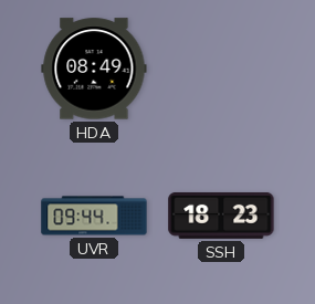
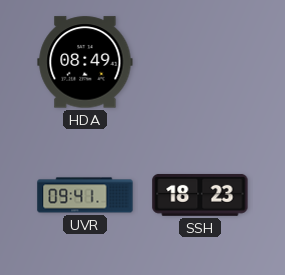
UVR: 09:44 -> 09:41
